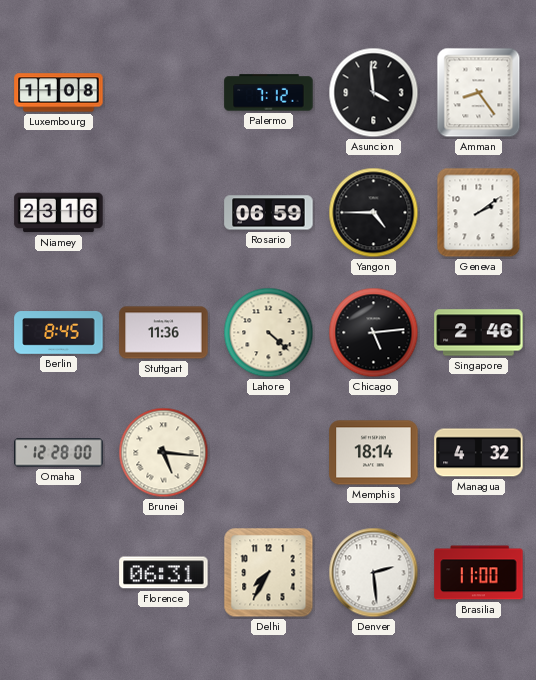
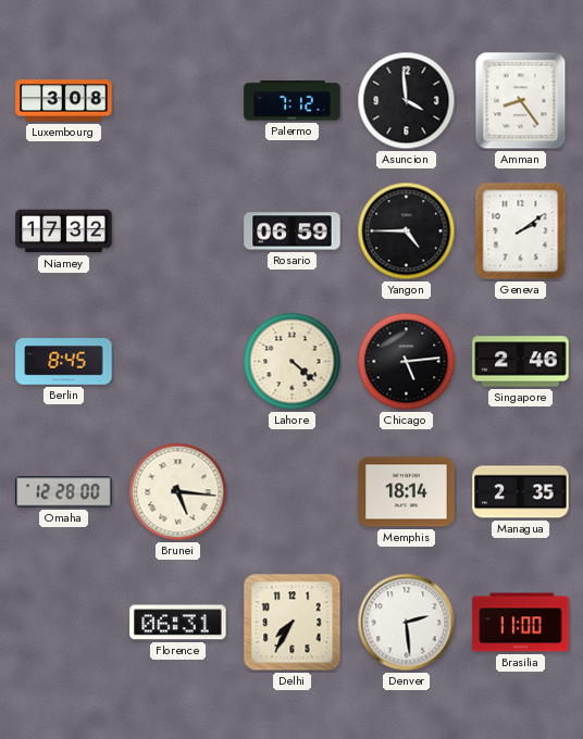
Luxembourg: 11:08 -> 3:08
Niamey: 23:16 -> 17:32
Stuttgart: 11:36 -> none
Managua: 4:32 -> 2:35
